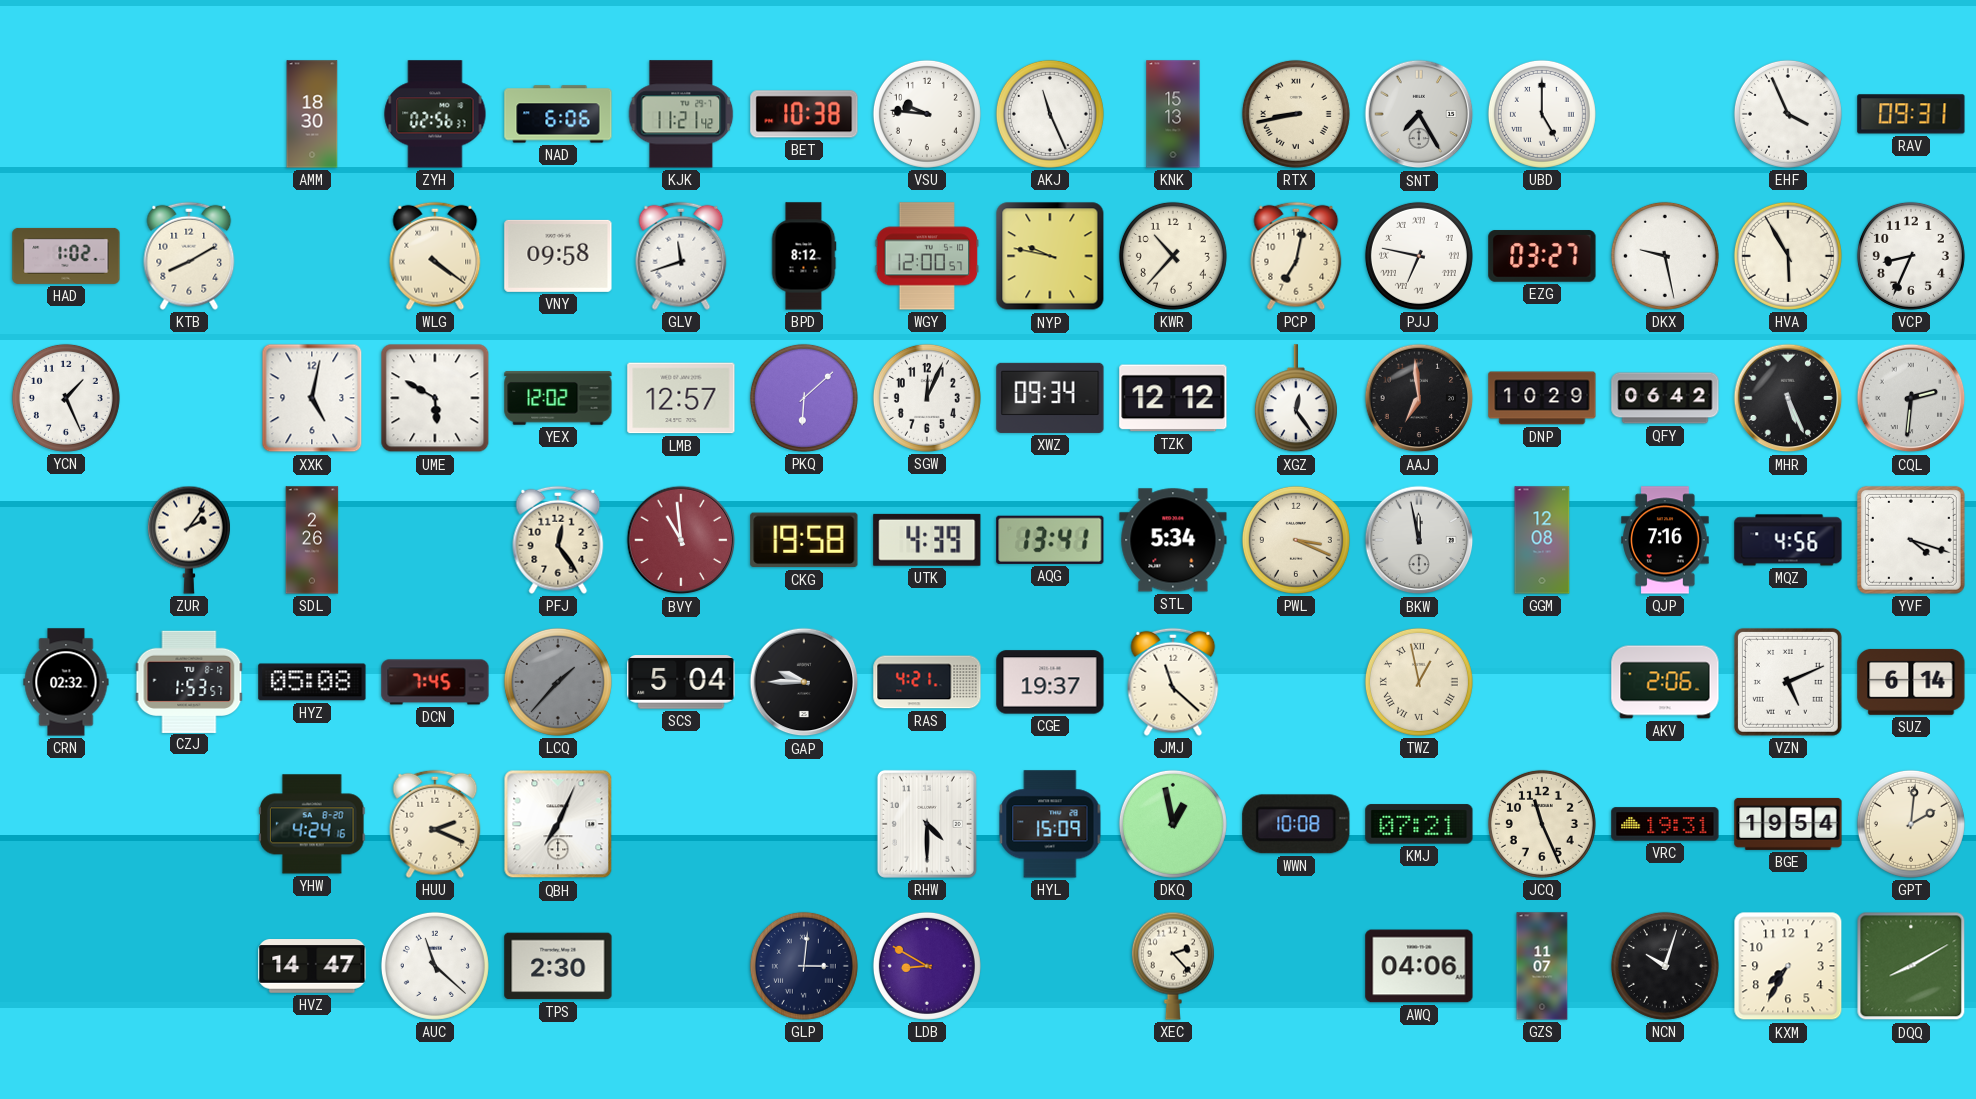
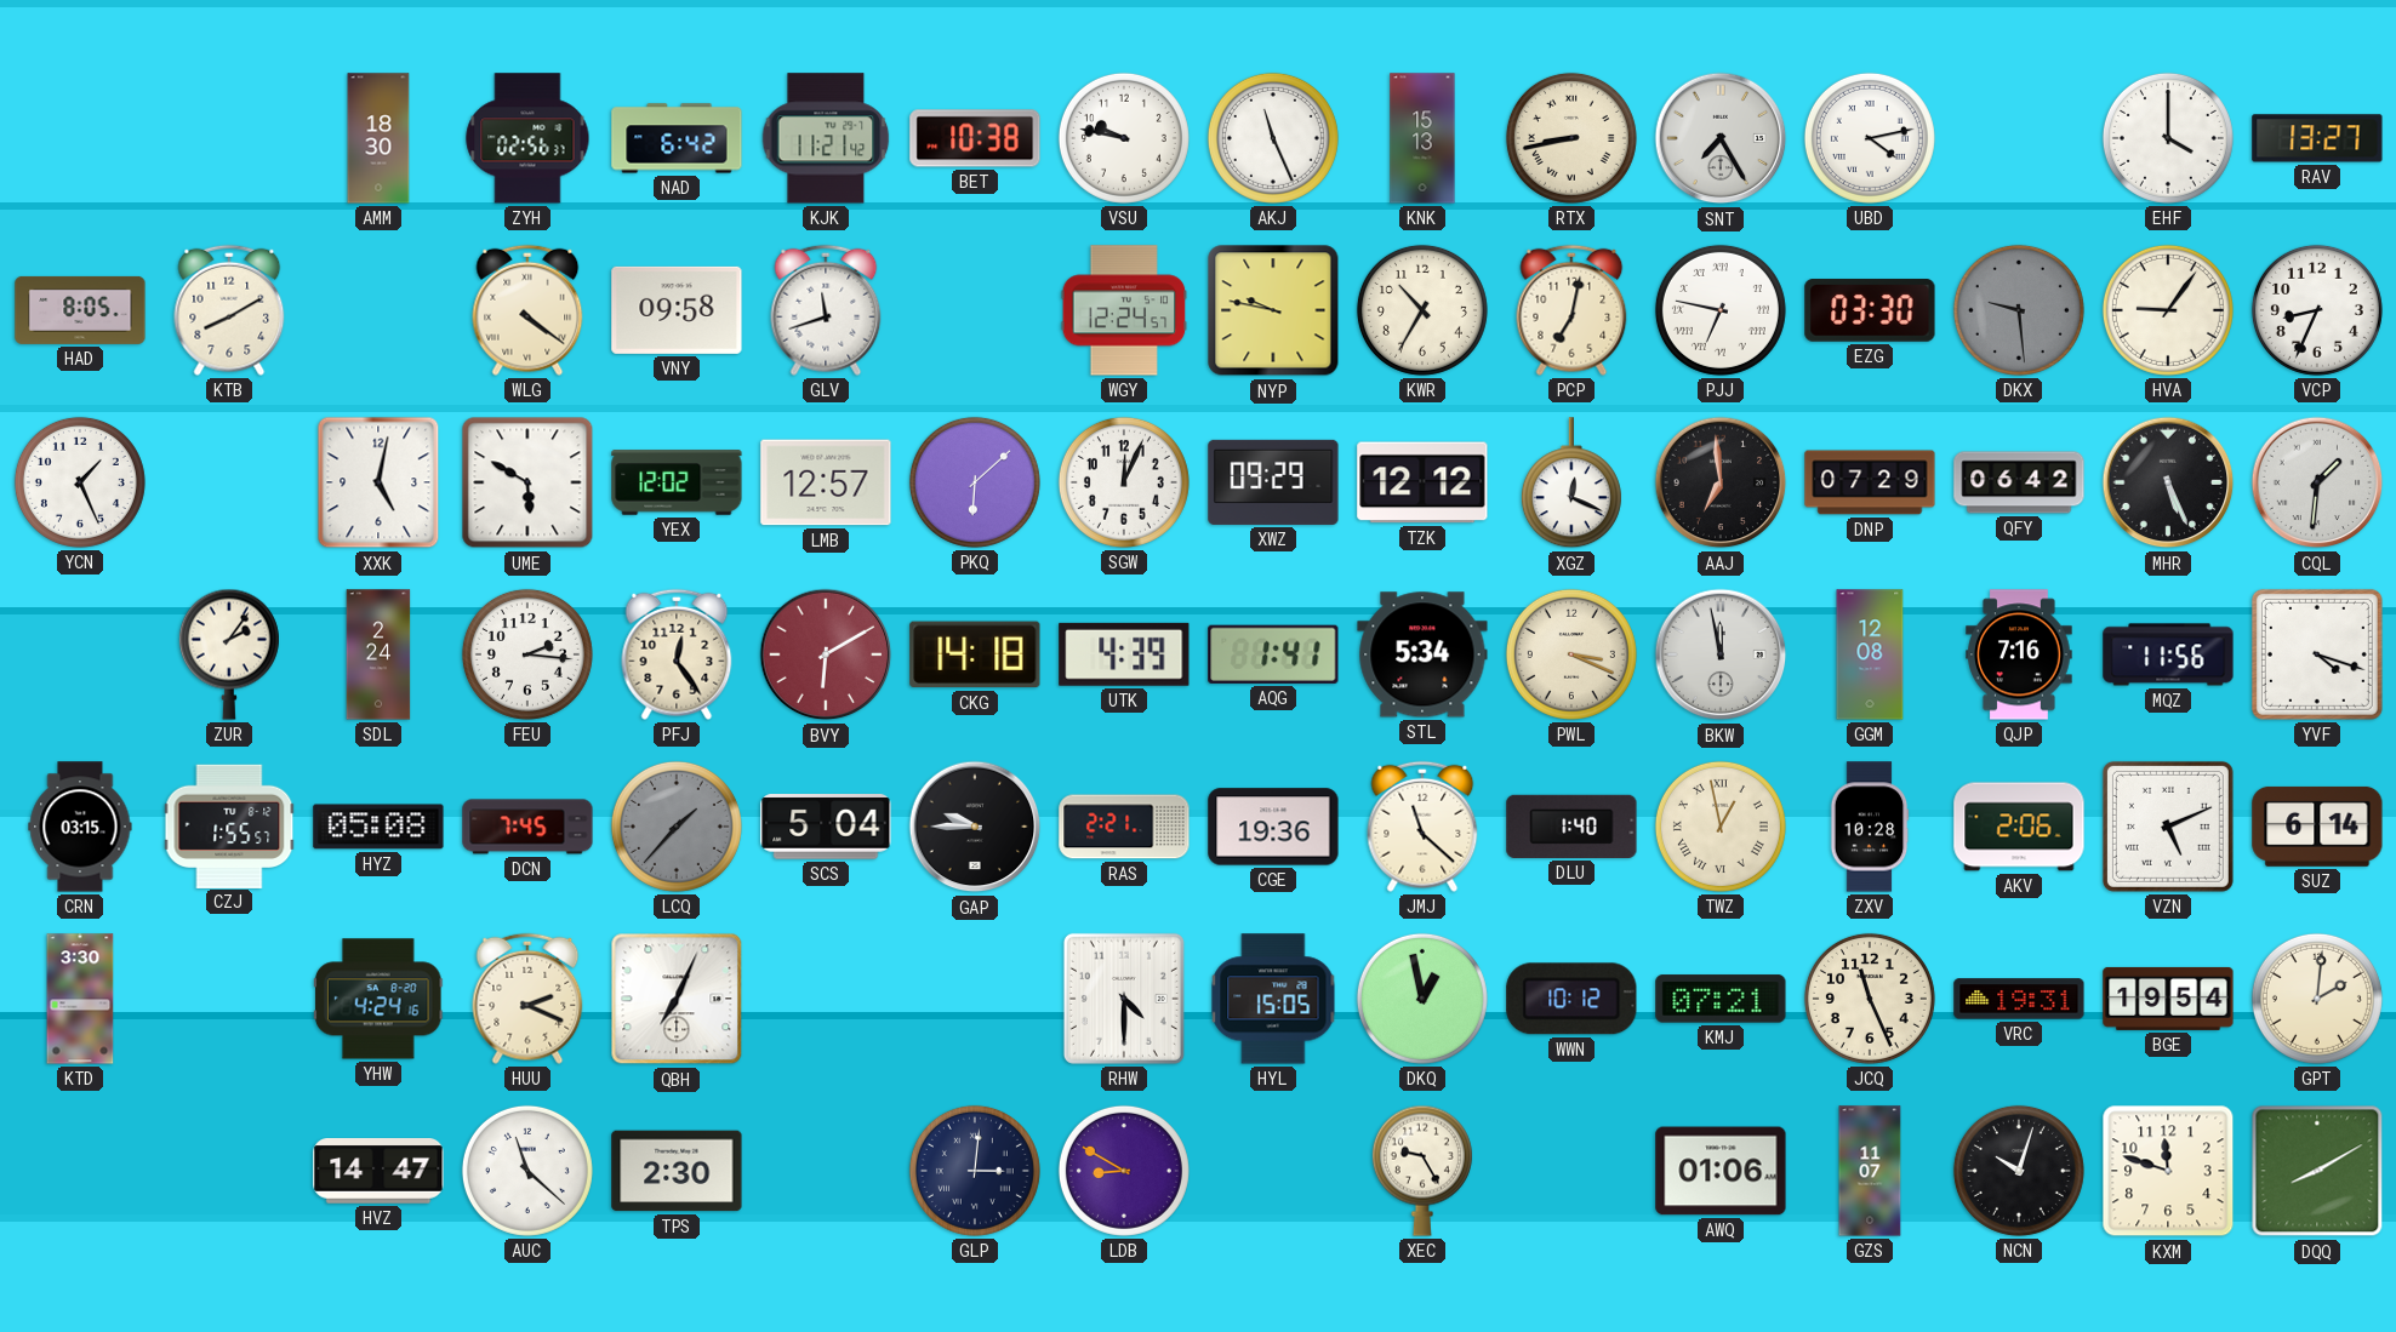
NAD: 6:06 -> 6:42
VSU: 9:46 -> 9:47
UBD: 5:00 -> 4:13
EHF: 3:56 -> 4:00
RAV: 09:31 -> 13:27
HAD: 1:02 -> 8:05
BPD: 8:12 -> none
WGY: 12:00 -> 12:24
KWR: 10:37 -> 10:35
EZG: 03:27 -> 03:30
DKX: 9:28 -> 9:29
DKX dial: white -> grey
HVA: 5:55 -> 9:06
XWZ: 09:34 -> 09:29
XGZ: 12:24 -> 12:19
DNP: 10:29 -> 07:29
CQL: 2:31 -> 1:31
SDL: 2:26 -> 2:24
FEU: none -> 2:16
BVY: 10:59 -> 6:10
CKG: 19:58 -> 14:18
AQG: 13:41 -> 1:41
MQZ: 4:56 -> 11:56
CRN: 02:32 -> 03:15
CZJ: 1:53 -> 1:55
RAS: 4:21 -> 2:21
CGE: 19:37 -> 19:36
DLU: none -> 1:40
ZXV: none -> 10:28
KTD: none -> 3:30
HYL: 15:09 -> 15:05
WWN: 10:08 -> 10:12
XEC: 2:23 -> 9:25
AWQ: 04:06 -> 01:06
KXM: 7:35 -> 11:48
